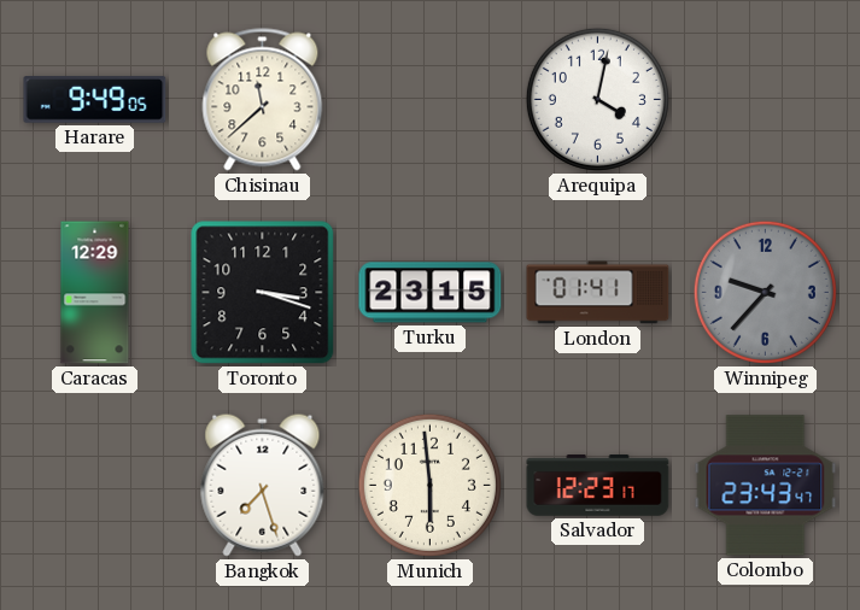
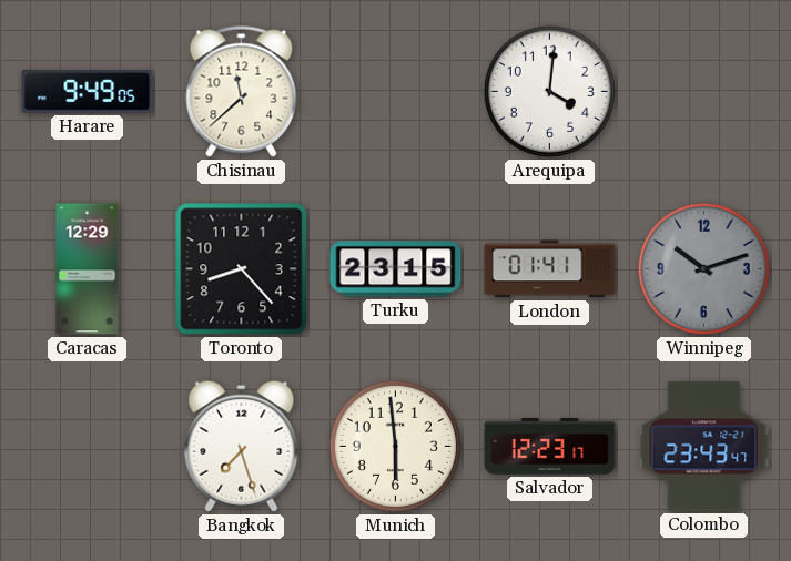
Arequipa: 4:02 -> 4:01
Toronto: 3:18 -> 8:23
Winnipeg: 9:37 -> 10:12
